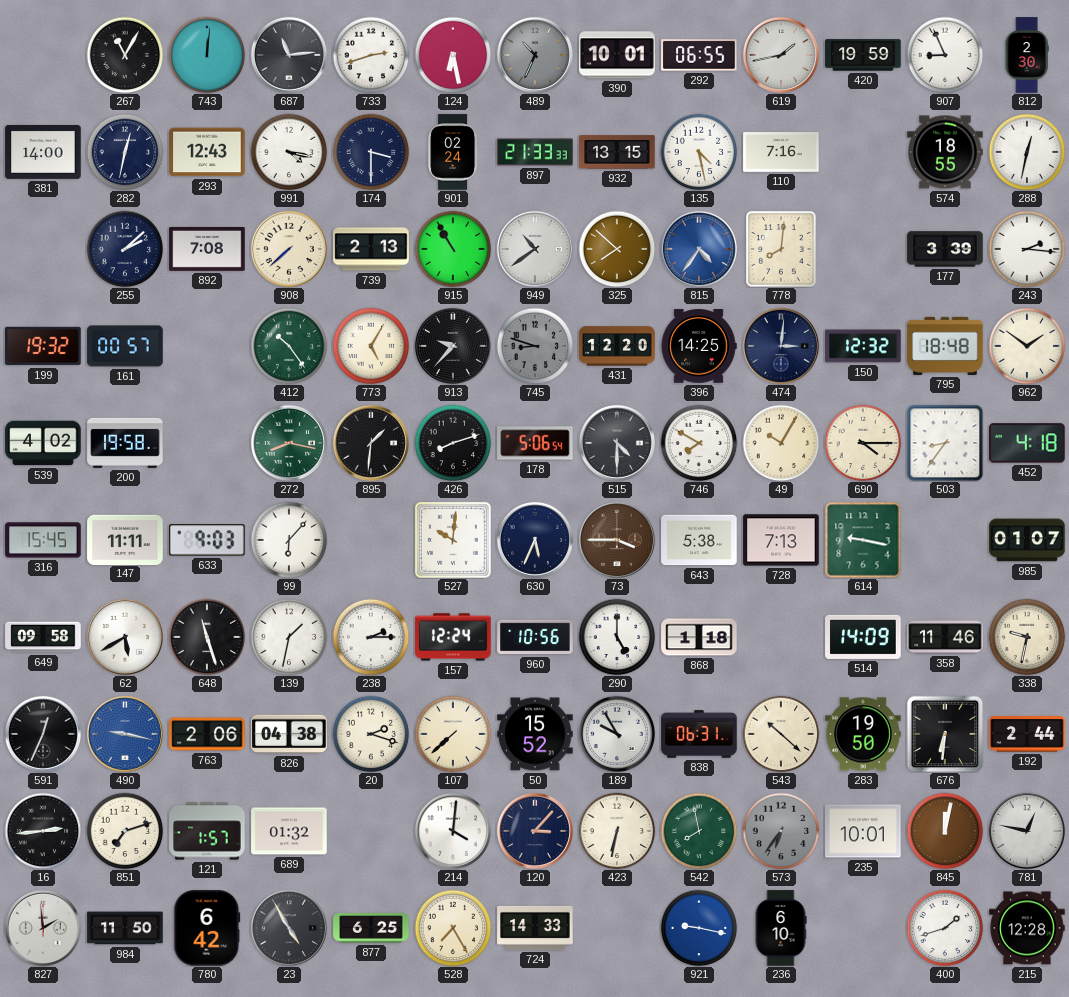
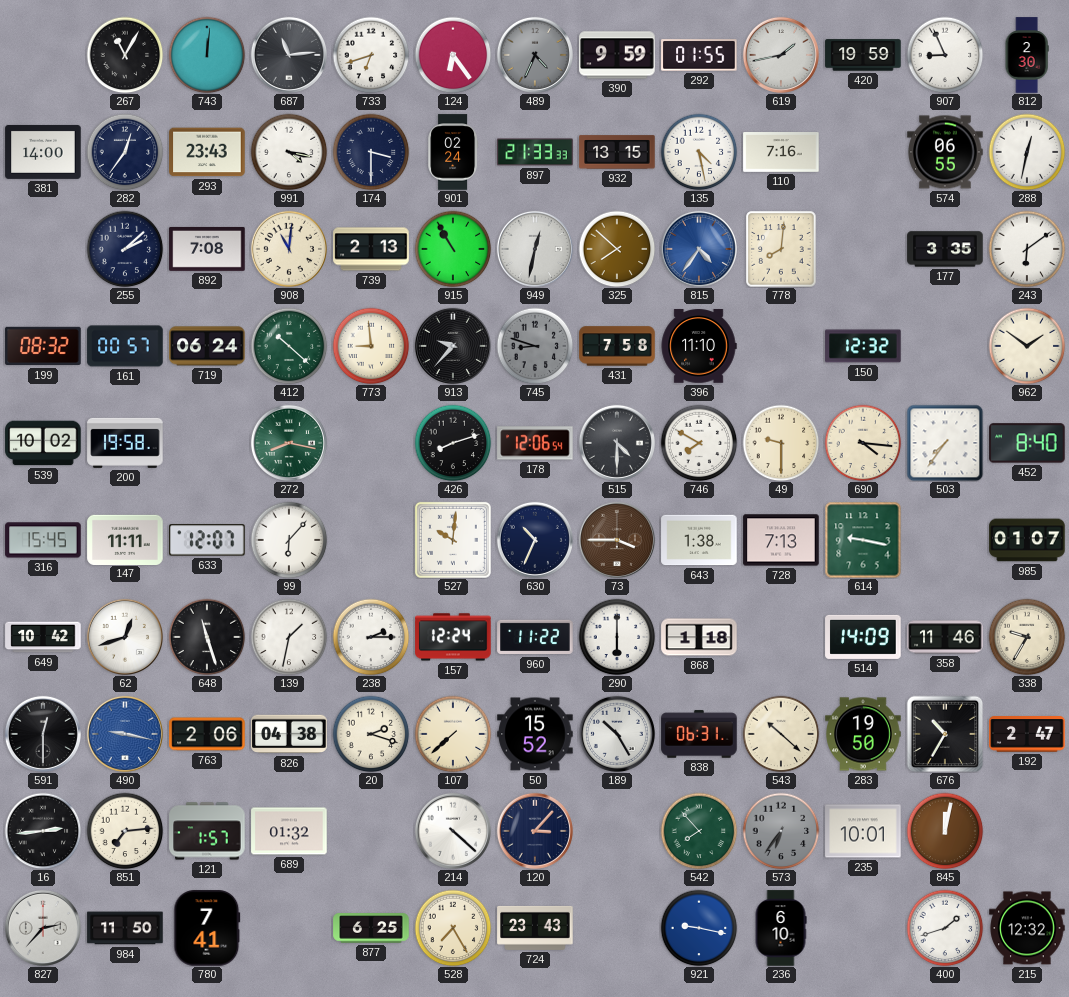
733: 2:42 -> 6:42
124: 6:28 -> 6:24
489: 10:34 -> 4:34
390: 10:01 -> 9:59
292: 06:55 -> 01:55
282: 12:32 -> 12:36
293: 12:43 -> 23:43
574: 18:55 -> 06:55
908: 7:38 -> 11:01
949: 10:39 -> 12:32
177: 3:39 -> 3:35
243: 2:16 -> 6:09
199: 19:32 -> 08:32
719: none -> 06:24
412: 10:24 -> 10:22
773: 5:05 -> 8:59
431: 12:20 -> 7:58
396: 14:25 -> 11:10
474: 3:01 -> none
795: 18:48 -> none
539: 4:02 -> 10:02
895: 1:31 -> none
178: 5:06 -> 12:06
49: 10:05 -> 9:30
690: 4:15 -> 4:16
503: 8:36 -> 7:36
452: 4:18 -> 8:40
633: 9:03 -> 12:07
630: 5:34 -> 10:34
643: 5:38 -> 1:38
649: 09:58 -> 10:42
62: 5:40 -> 12:42
960: 10:56 -> 11:22
290: 5:00 -> 6:00
338: 9:32 -> 9:35
591: 12:34 -> 12:30
189: 9:55 -> 10:25
676: 6:31 -> 10:35
192: 2:44 -> 2:47
851: 7:12 -> 7:14
214: 4:01 -> 4:22
423: 6:32 -> none
542: 7:58 -> 7:53
781: 12:47 -> none
827: 1:59 -> 2:37
780: 6:42 -> 7:41
23: 4:55 -> none
724: 14:33 -> 23:43
215: 12:28 -> 12:32
